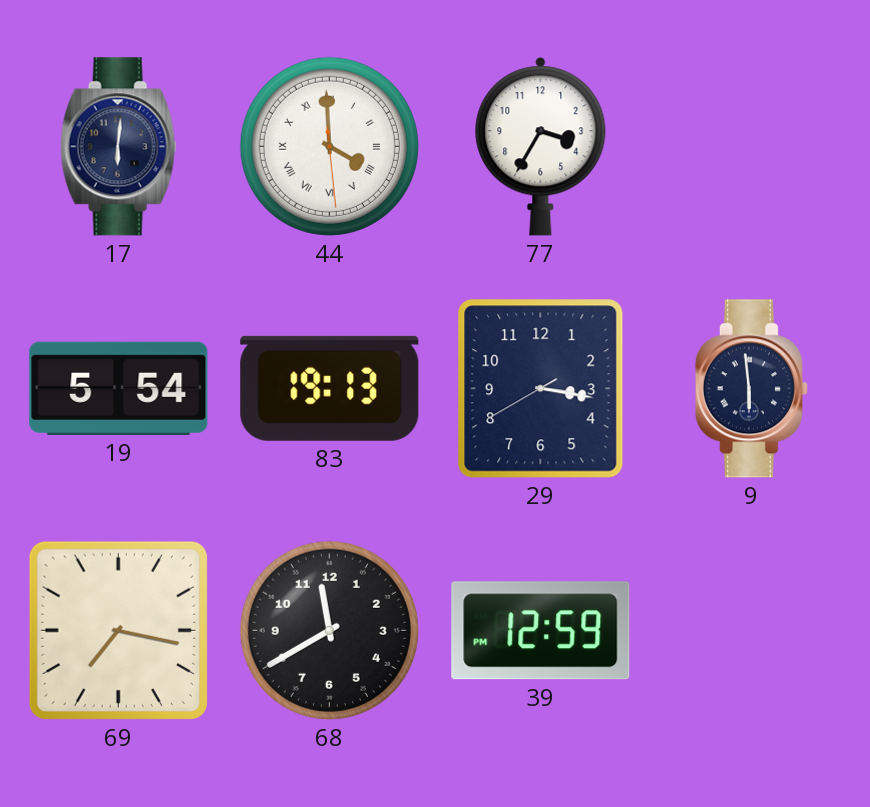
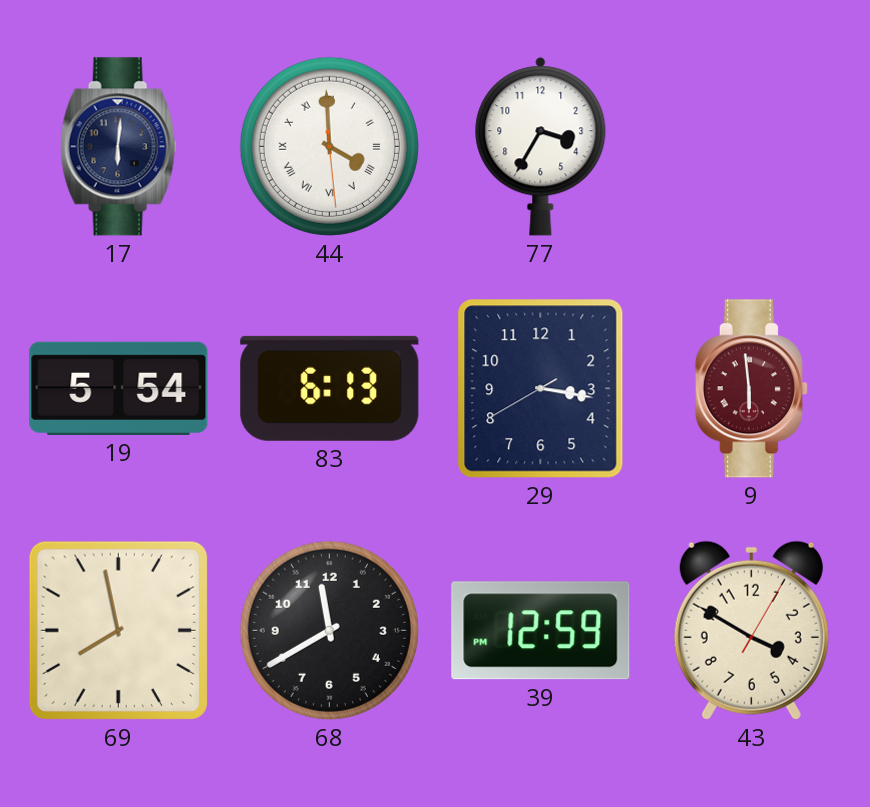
83: 19:13 -> 6:13
9 dial: navy -> burgundy
69: 7:17 -> 7:58
43: none -> 3:50
